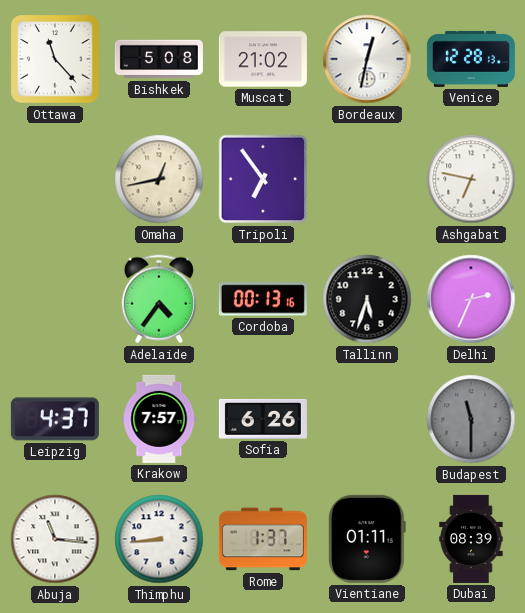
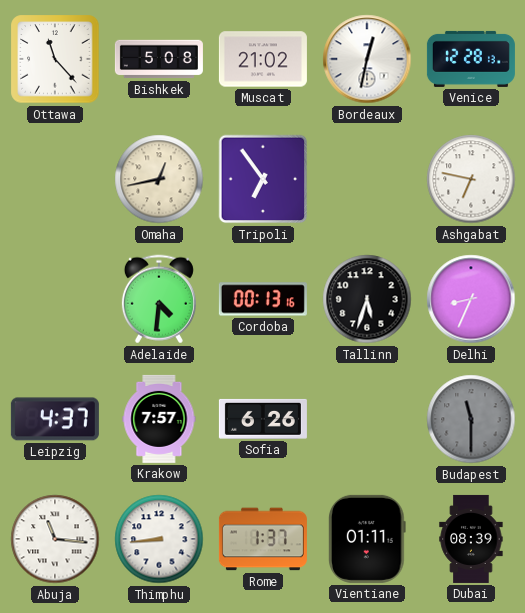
Adelaide: 4:36 -> 4:31
Delhi: 2:34 -> 8:34
